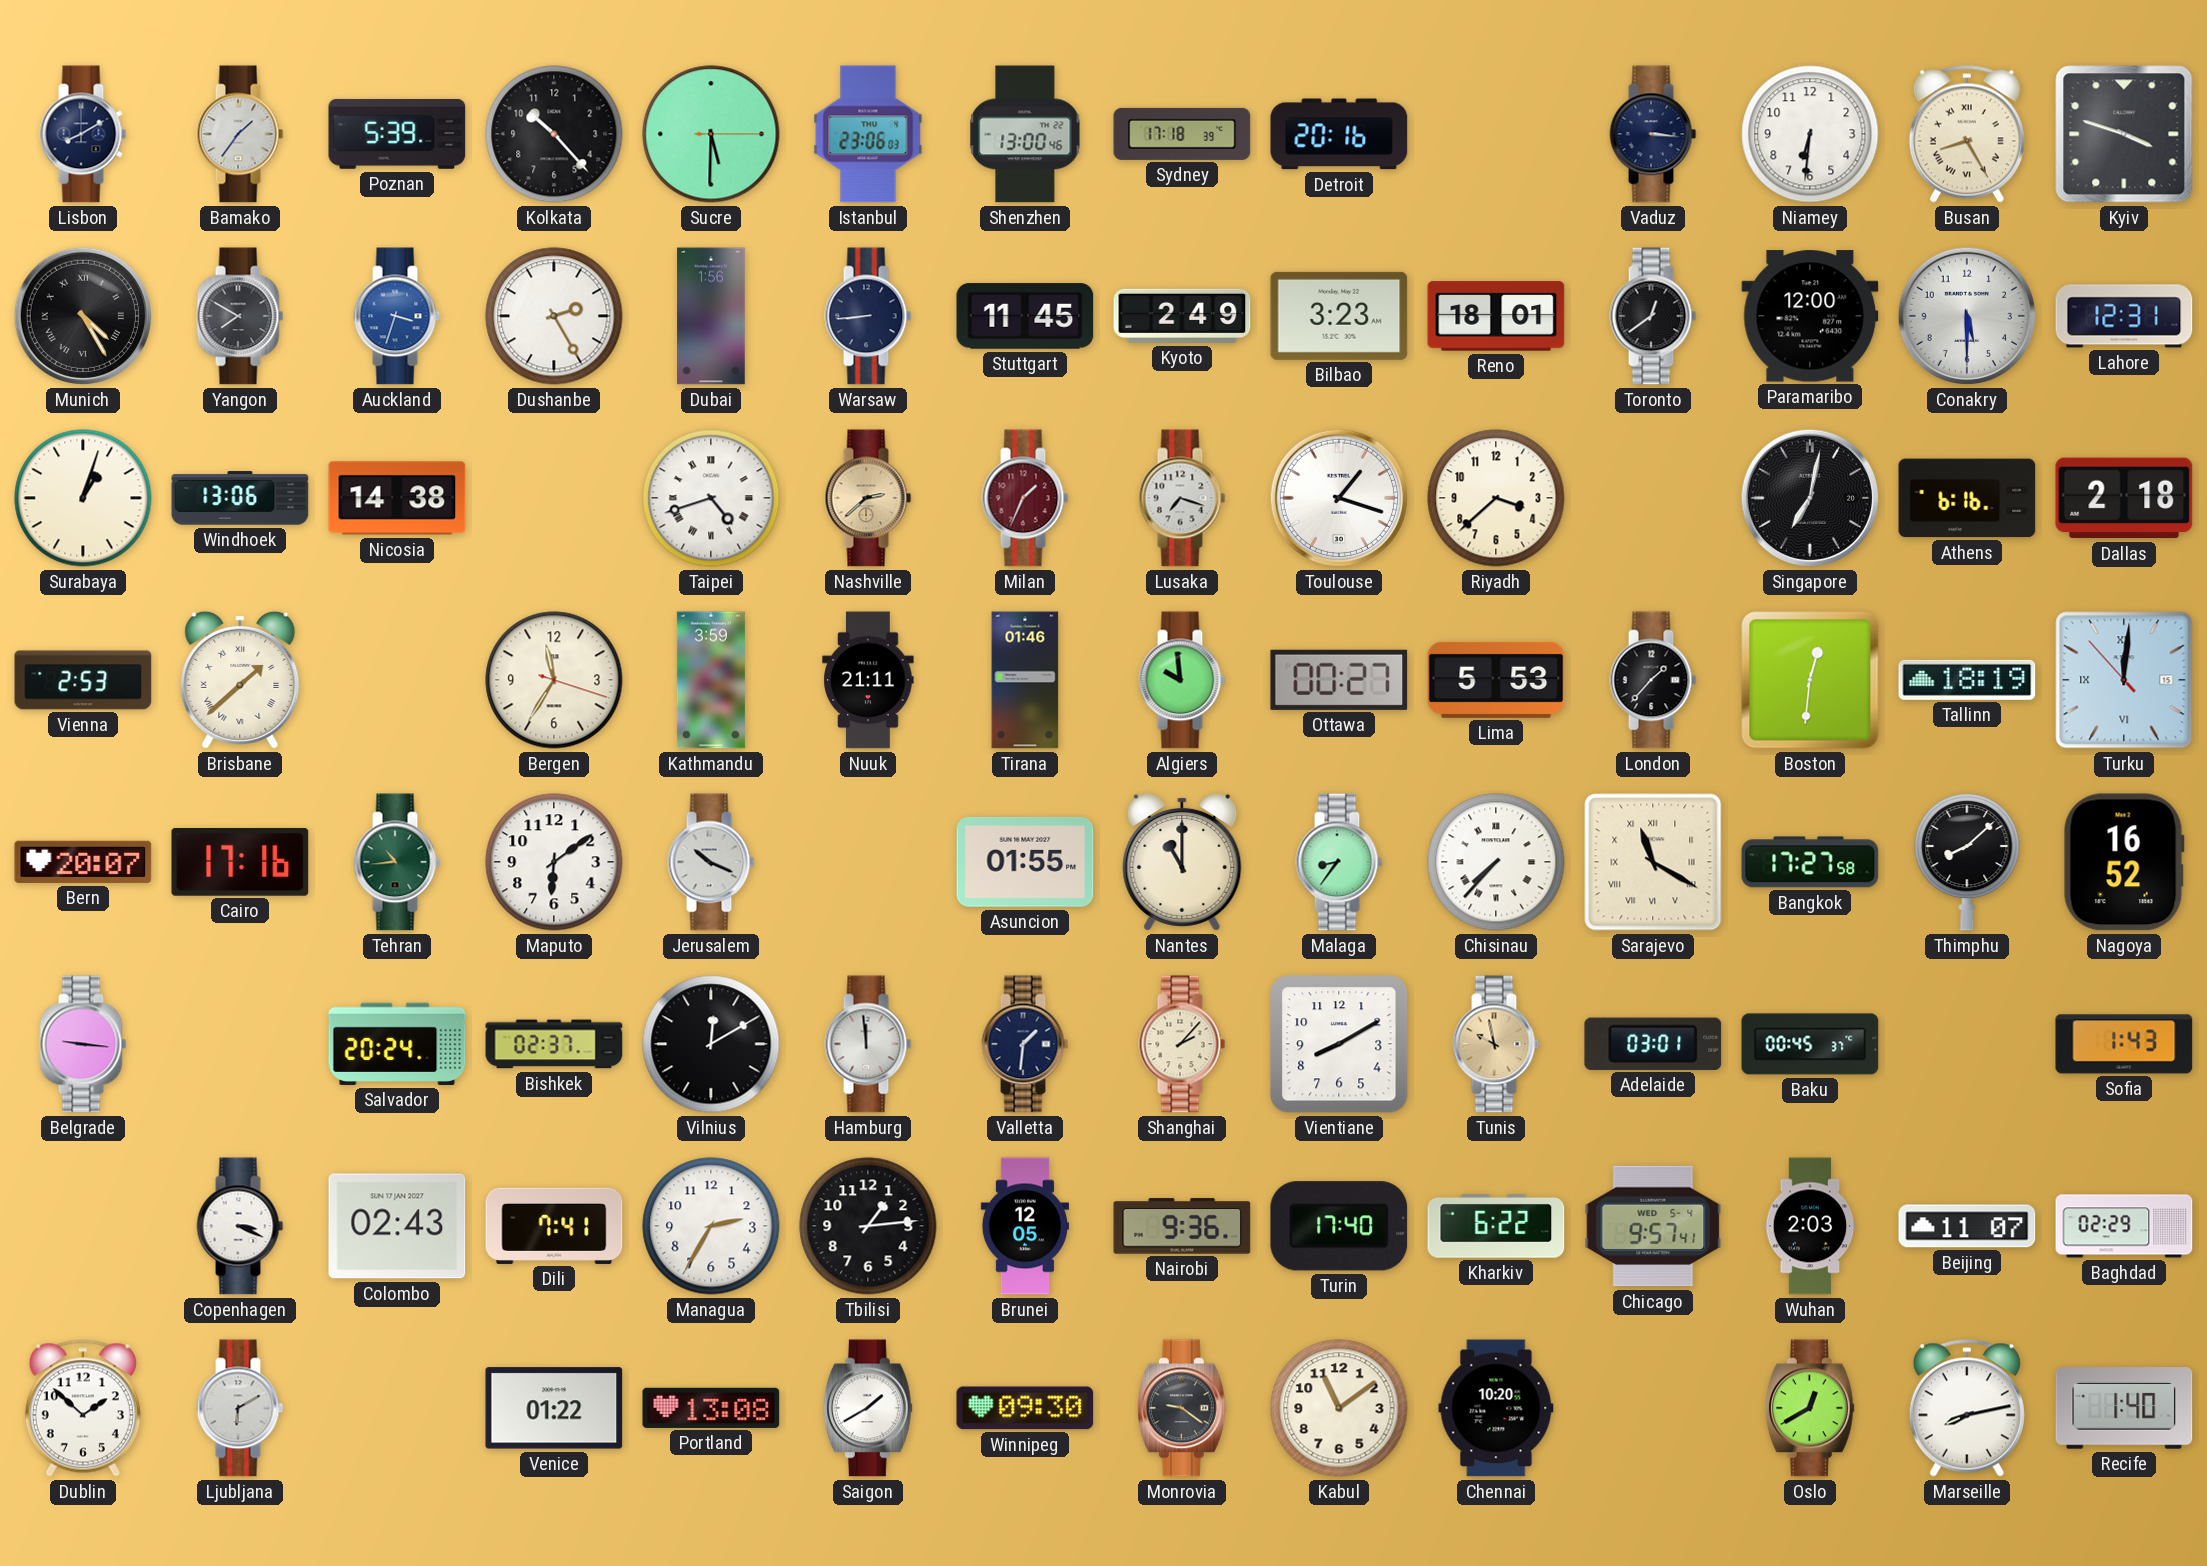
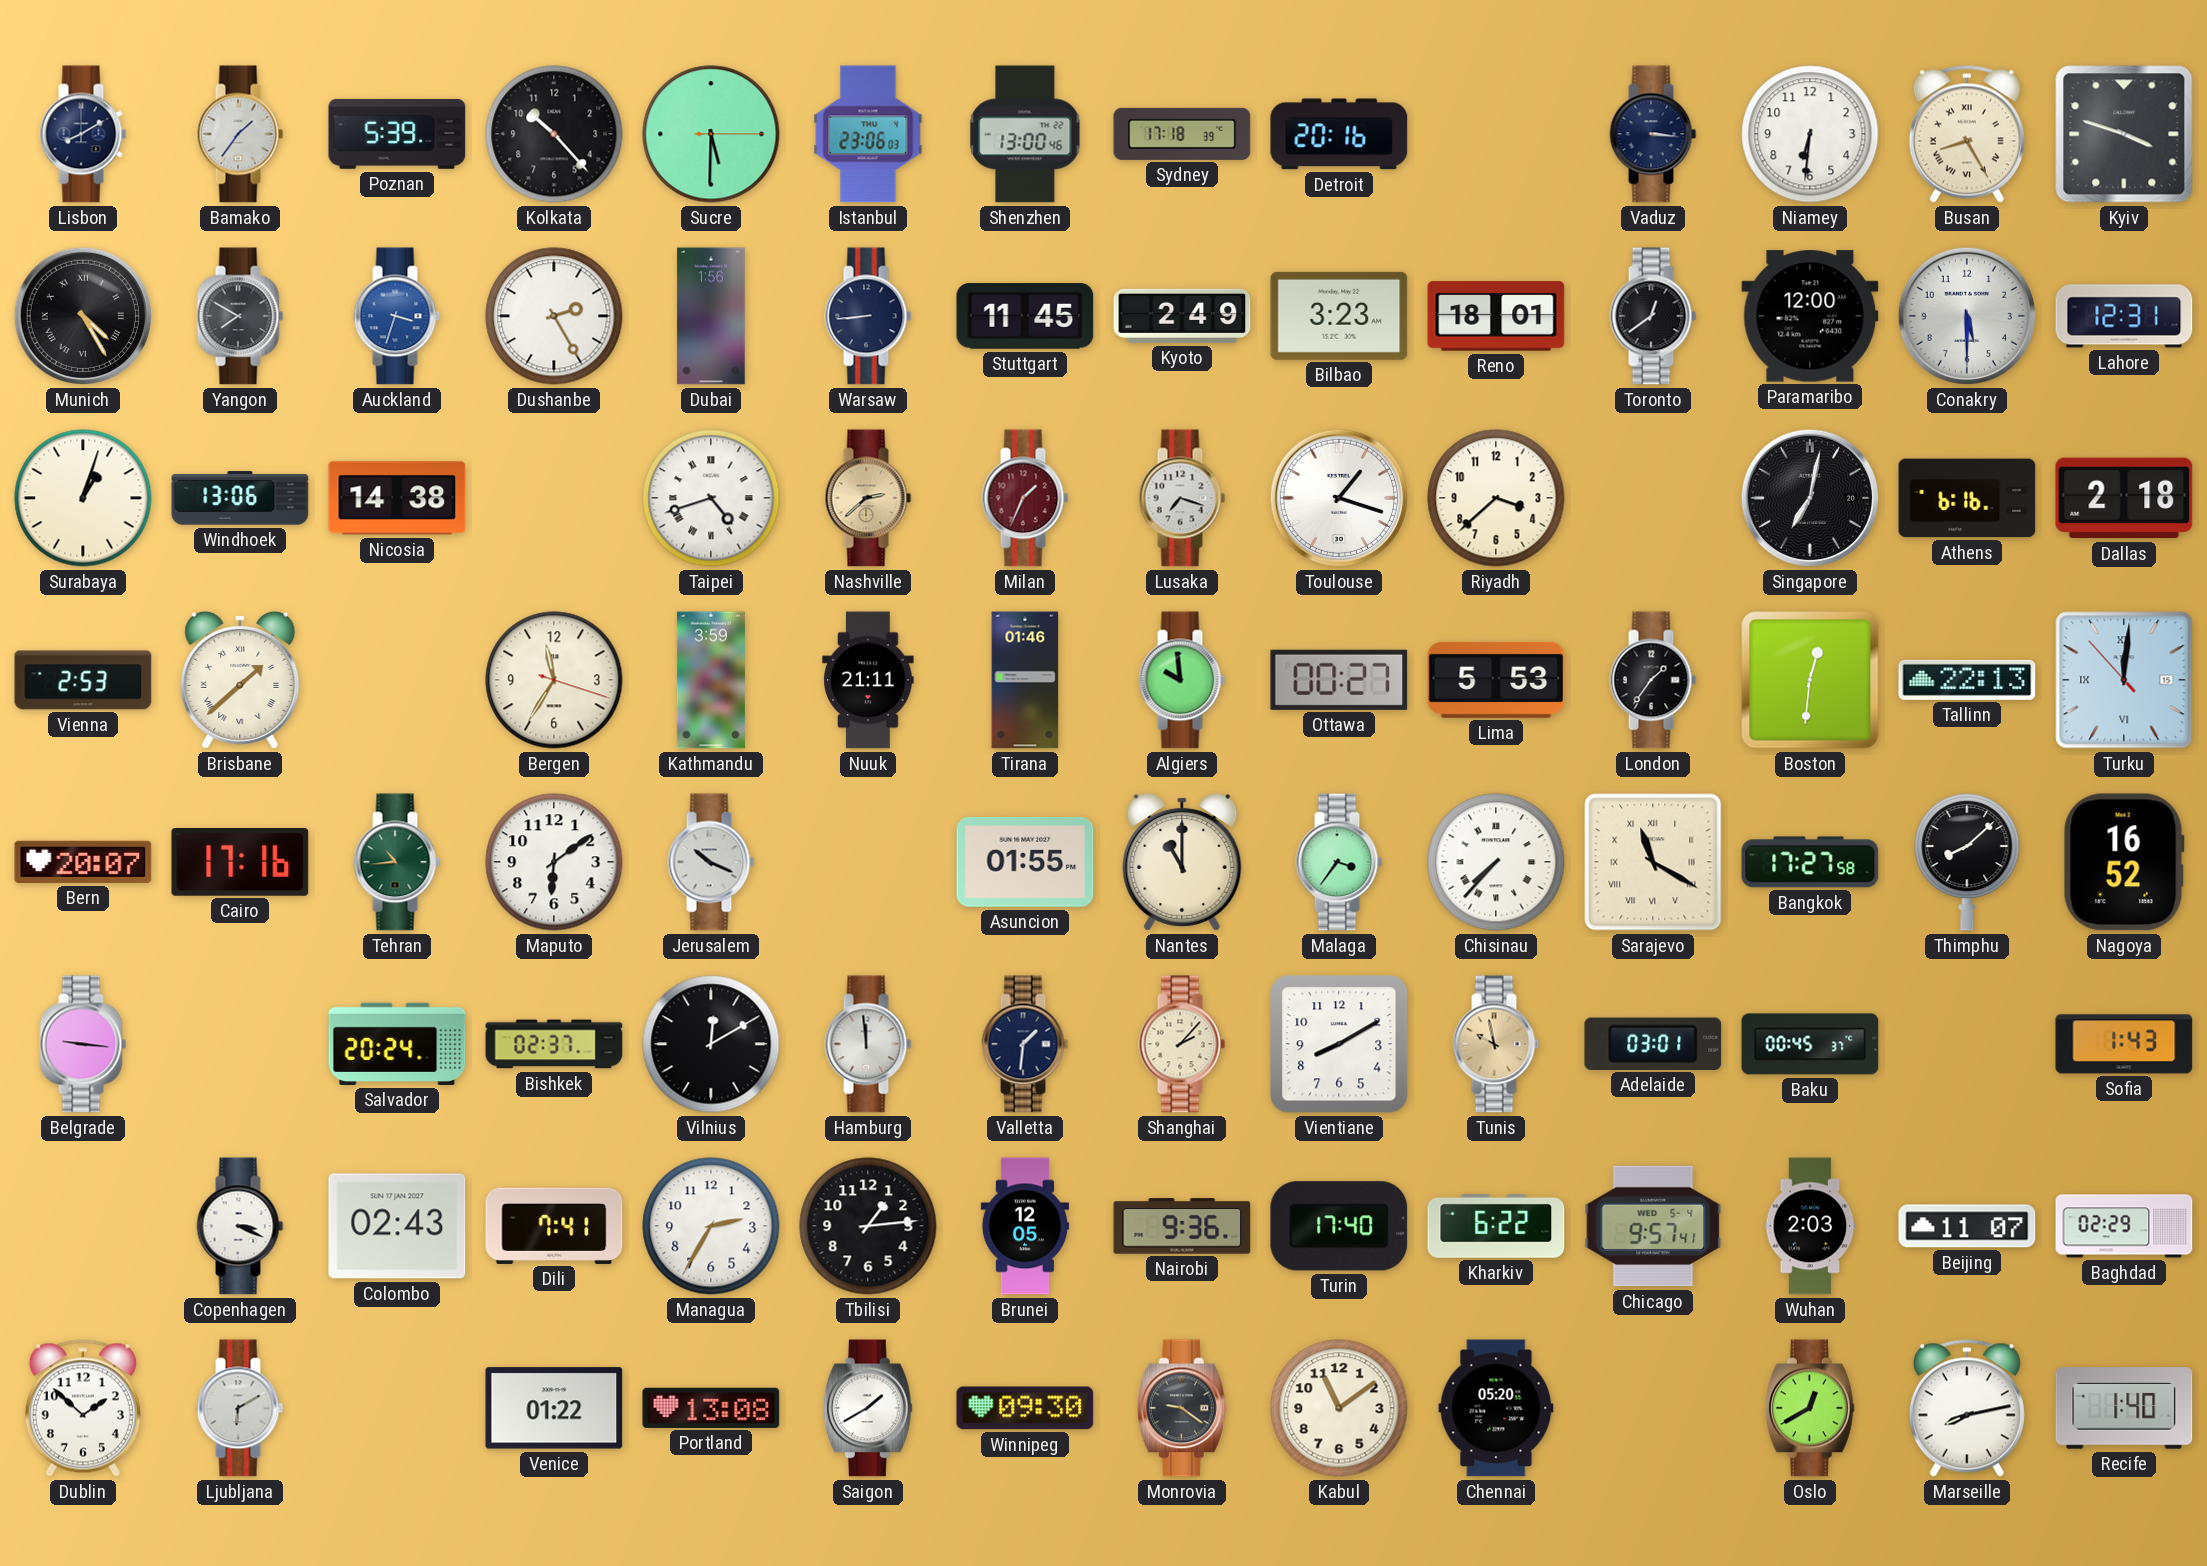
London: 1:37 -> 1:36
Tallinn: 18:19 -> 22:13
Malaga: 8:36 -> 3:36
Chennai: 10:20 -> 05:20
